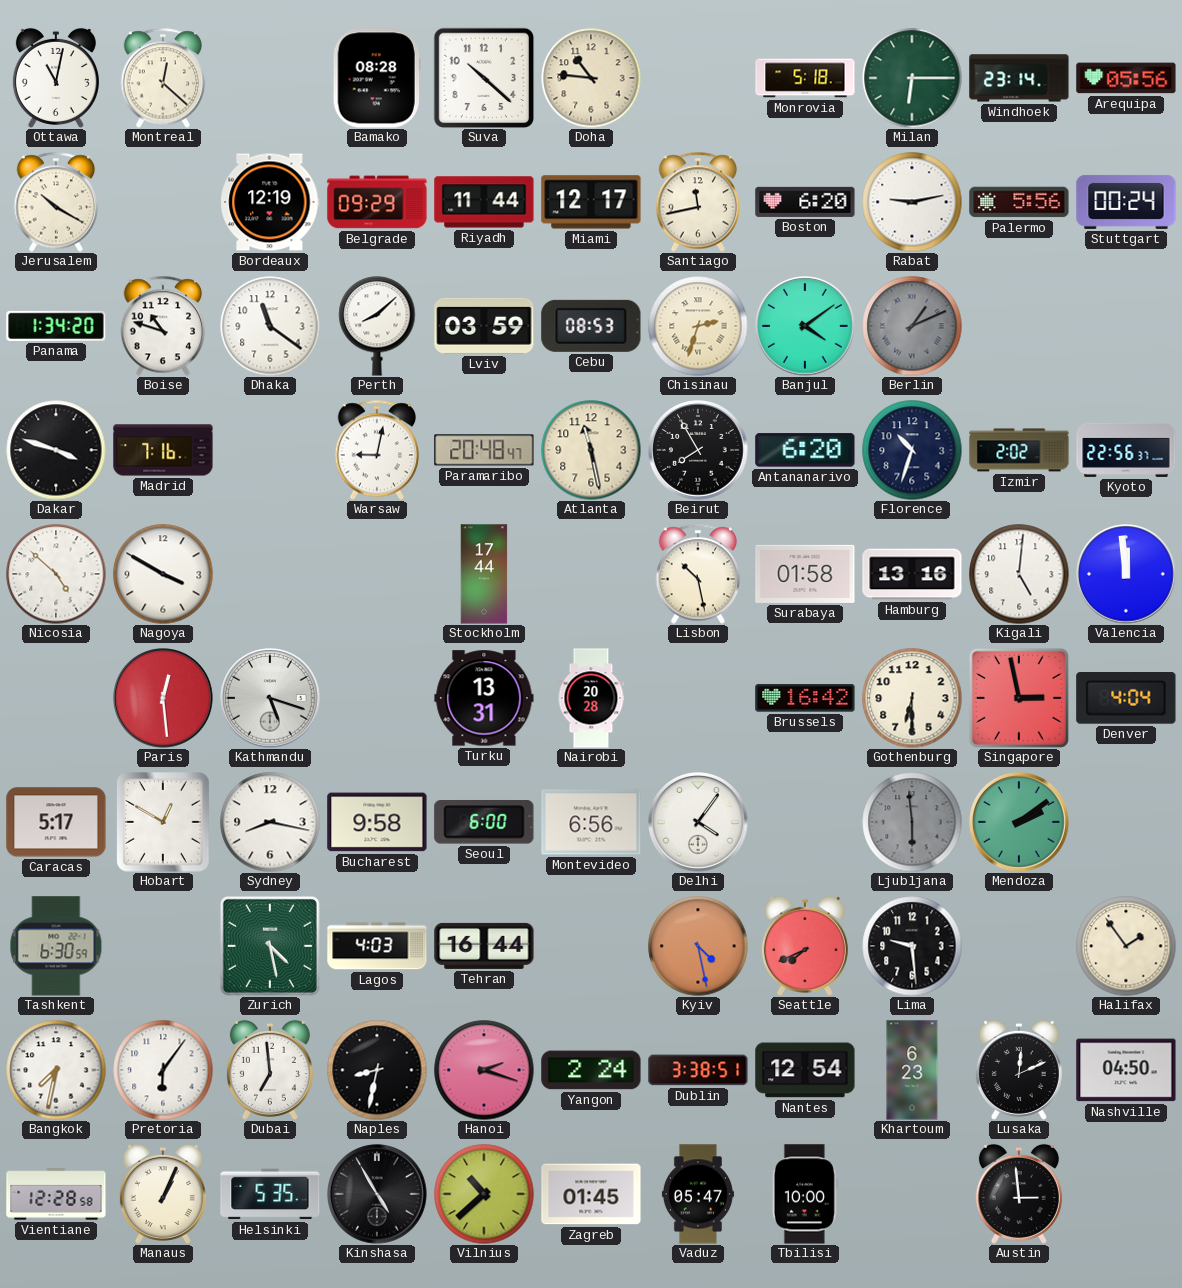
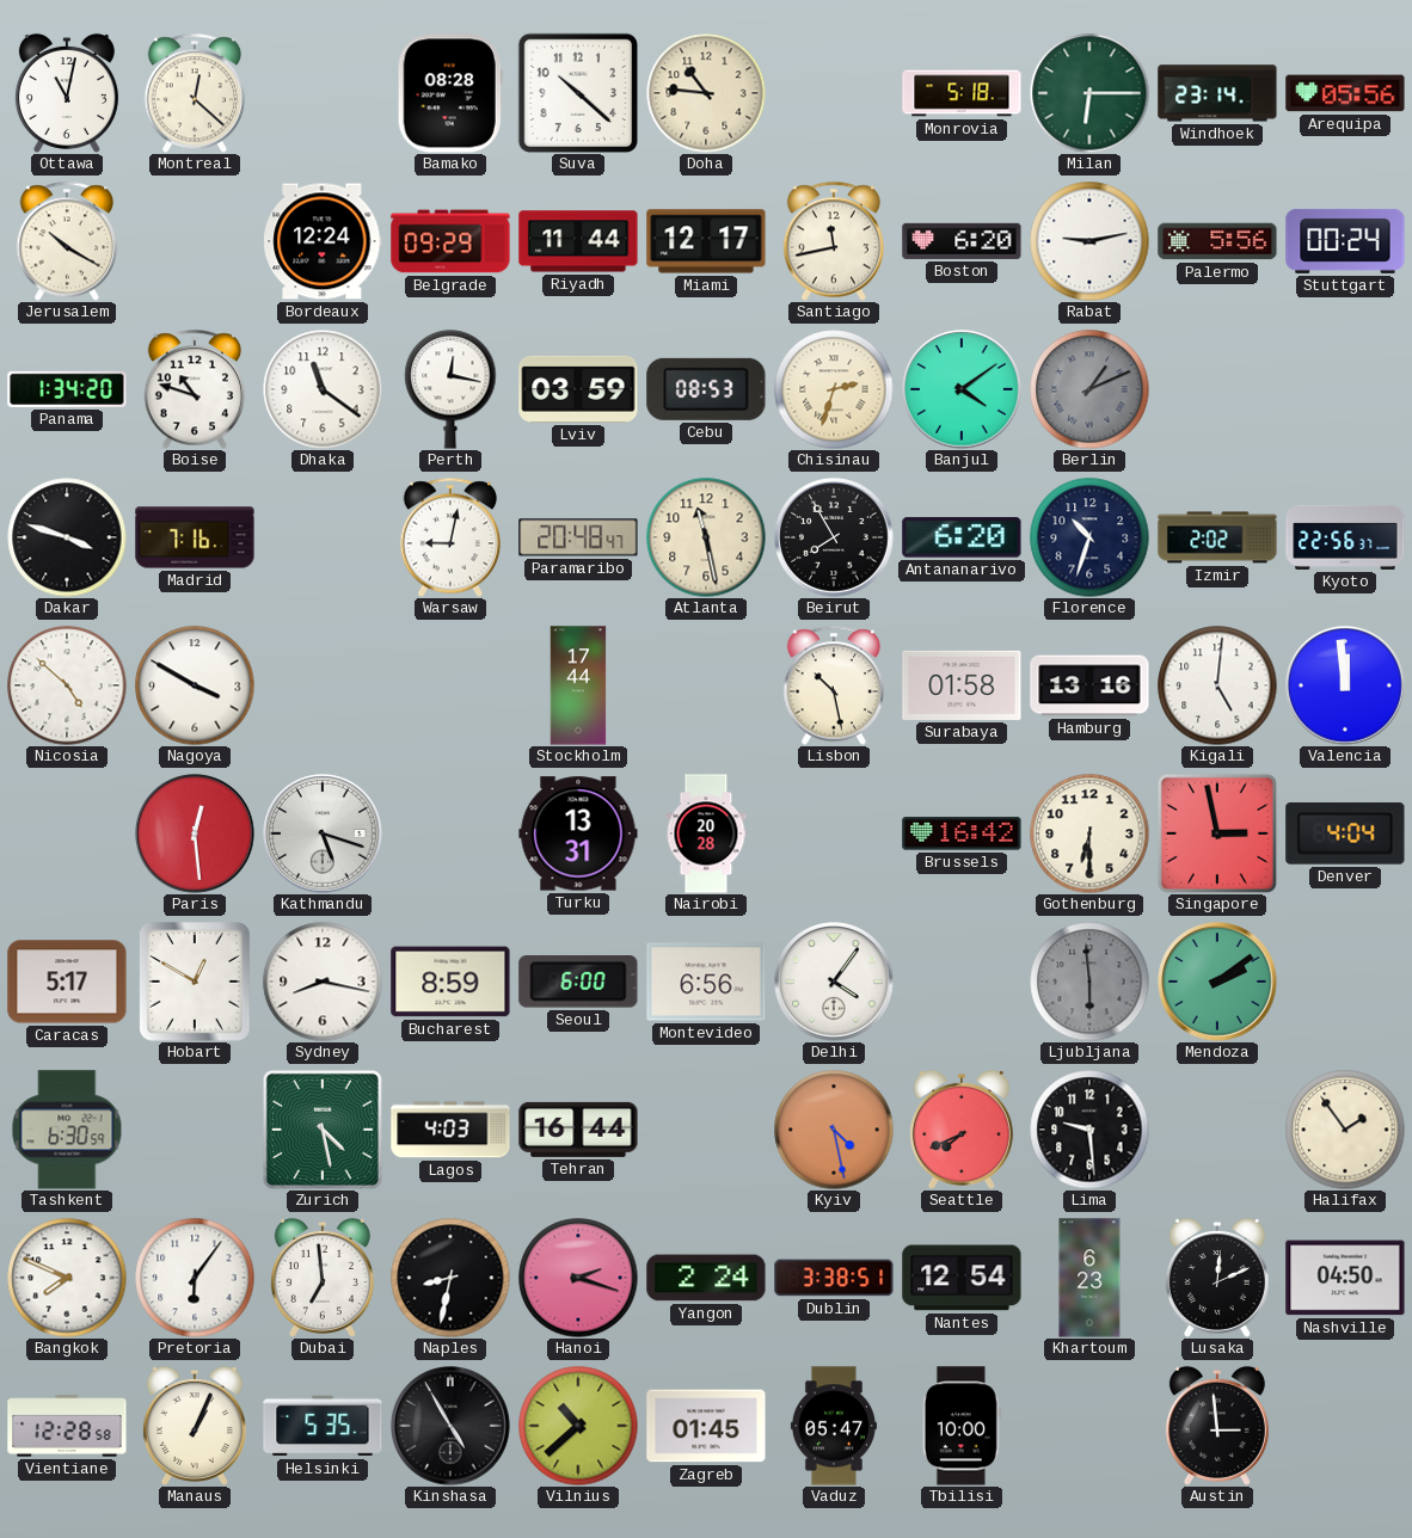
Bordeaux: 12:19 -> 12:24
Perth: 8:08 -> 12:17
Bucharest: 9:58 -> 8:59
Bangkok: 7:32 -> 7:49
